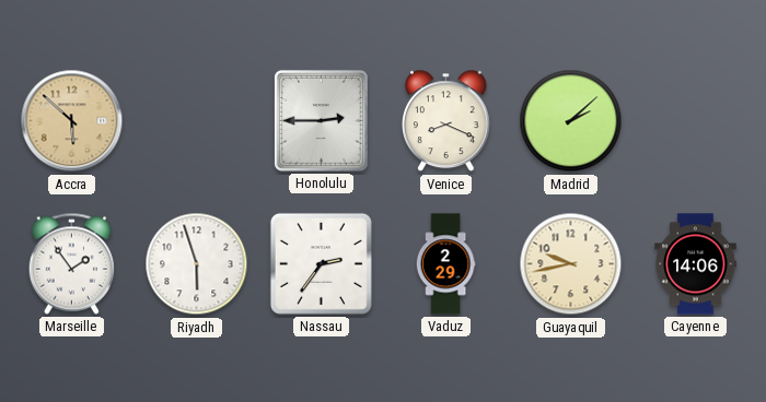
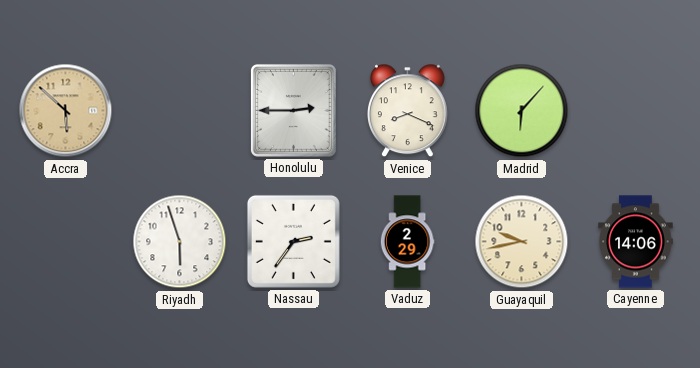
Madrid: 2:08 -> 6:07
Marseille: 1:54 -> none
